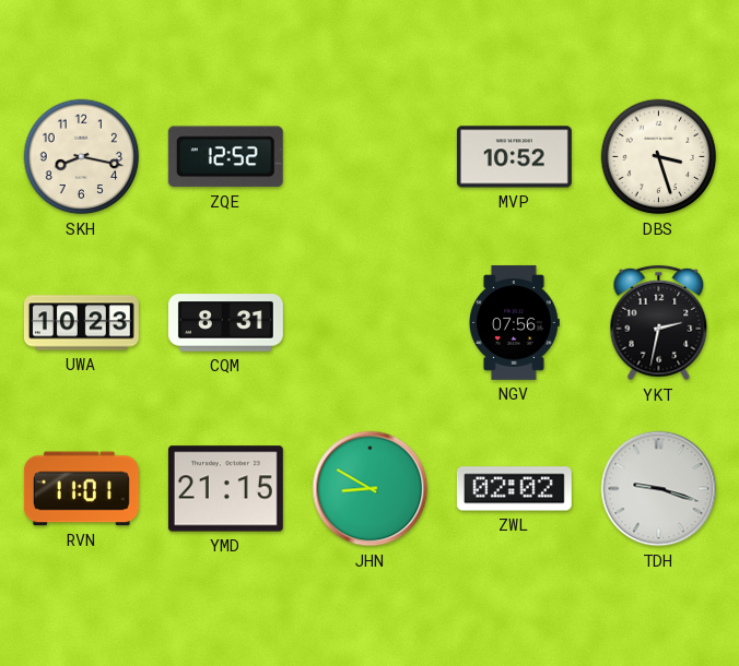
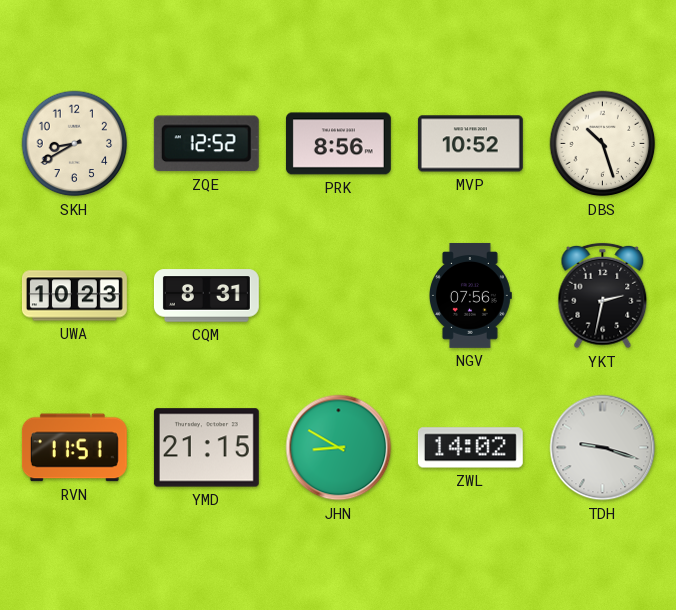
SKH: 8:17 -> 8:40
PRK: none -> 8:56
DBS: 3:27 -> 10:27
RVN: 11:01 -> 11:51
ZWL: 02:02 -> 14:02
